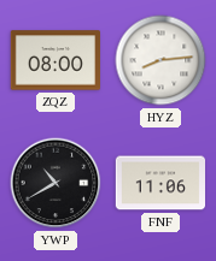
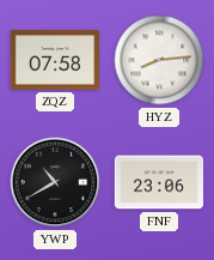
ZQZ: 08:00 -> 07:58
FNF: 11:06 -> 23:06
